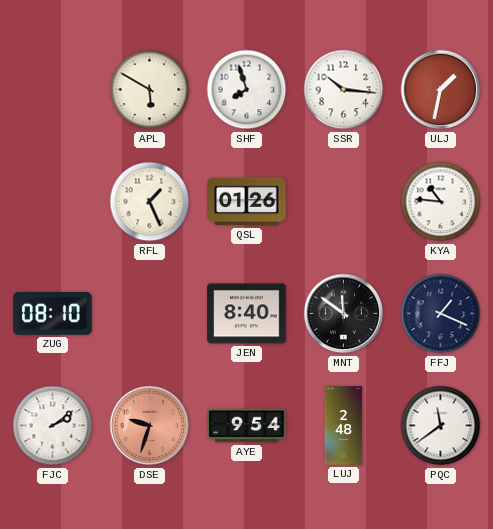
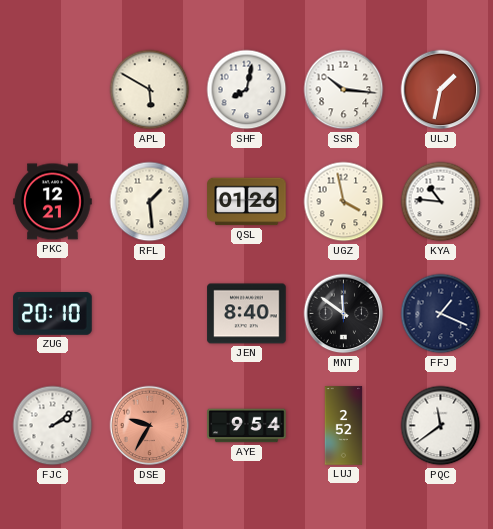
SHF: 7:57 -> 8:02
PKC: none -> 12:21
RFL: 1:26 -> 1:29
UGZ: none -> 3:58
ZUG: 08:10 -> 20:10
DSE: 9:33 -> 9:35
LUJ: 2:48 -> 2:52
